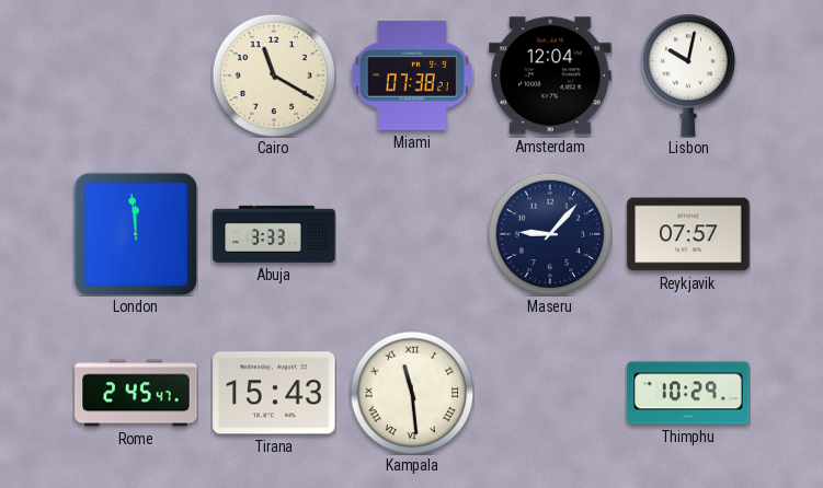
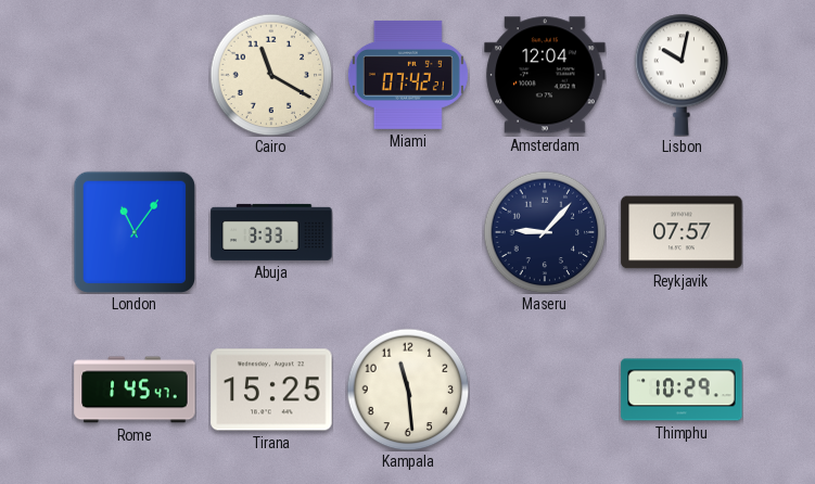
Miami: 07:38 -> 07:42
London: 11:59 -> 11:06
Rome: 2:45 -> 1:45
Tirana: 15:43 -> 15:25
Kampala numerals: Roman -> Arabic
